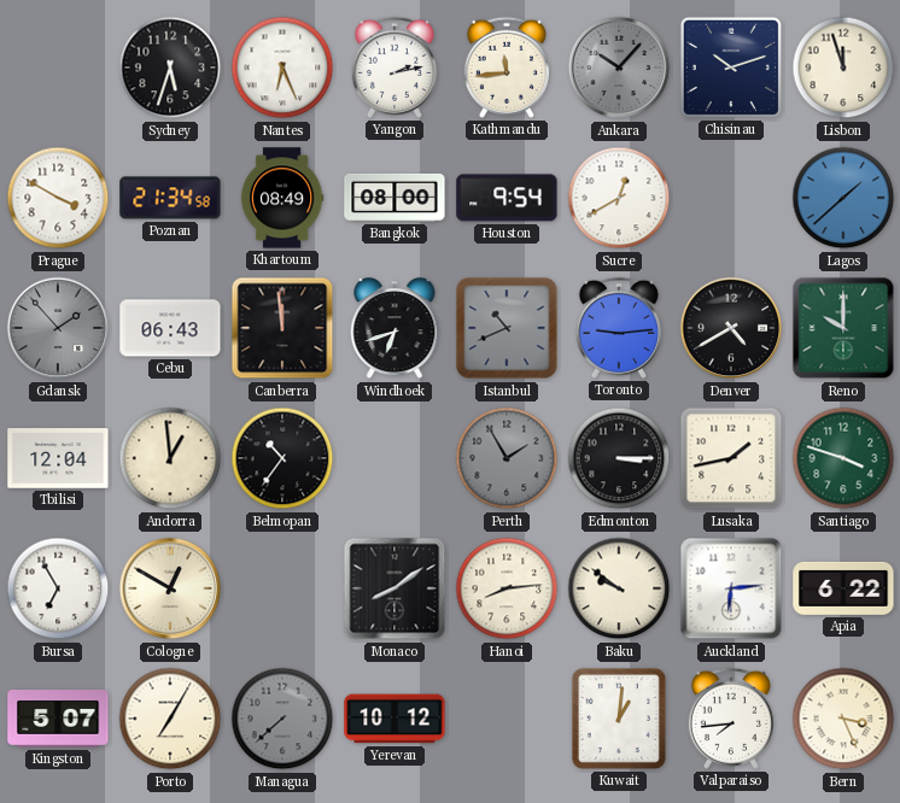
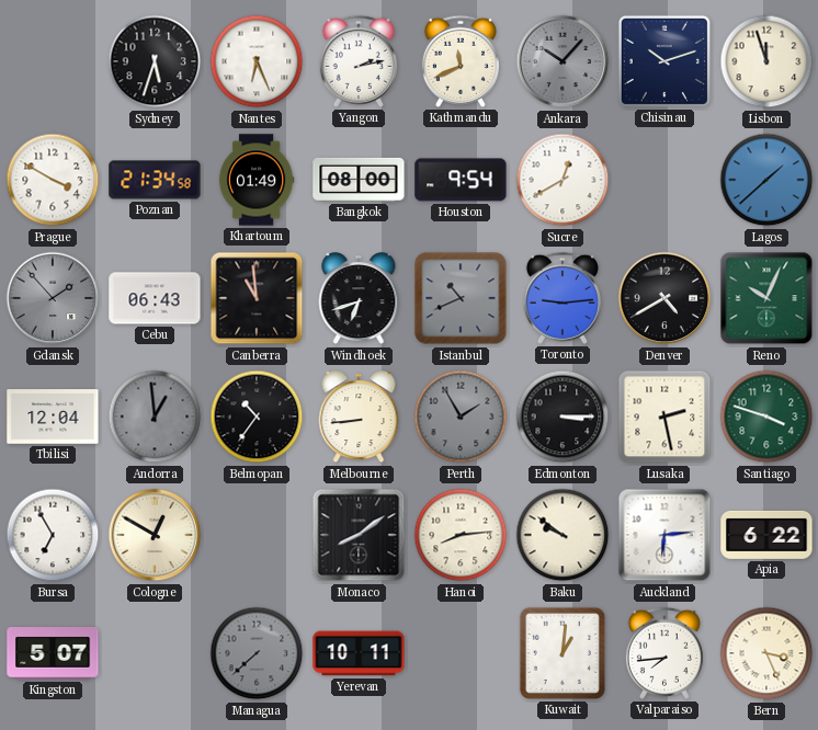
Kathmandu: 11:44 -> 11:41
Khartoum: 08:49 -> 01:49
Canberra: 11:59 -> 10:59
Reno: 10:00 -> 10:04
Andorra dial: cream -> grey
Melbourne: none -> 8:44
Lusaka: 1:43 -> 2:28
Porto: 7:05 -> none
Yerevan: 10:12 -> 10:11
